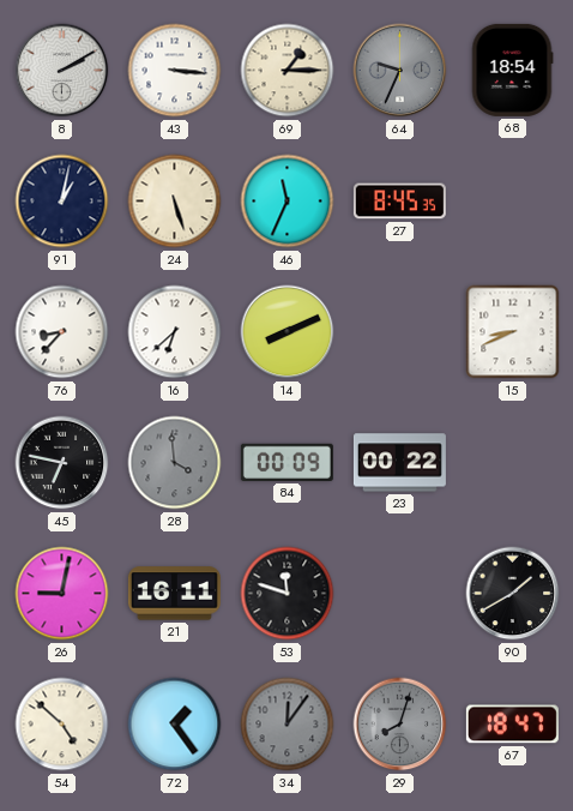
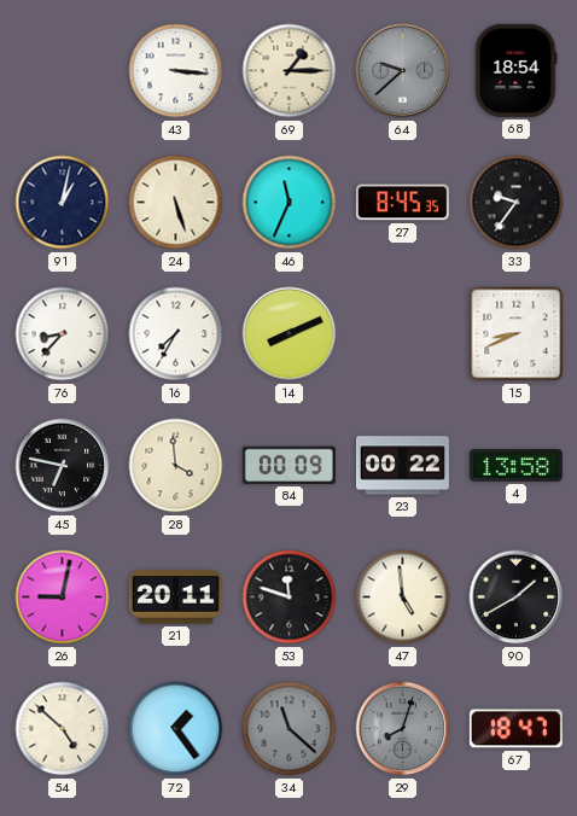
8: 2:10 -> none
64: 9:34 -> 9:38
33: none -> 9:36
16: 6:38 -> 7:35
28 dial: grey -> cream
4: none -> 13:58
21: 16:11 -> 20:11
47: none -> 4:59
34: 12:06 -> 11:22
